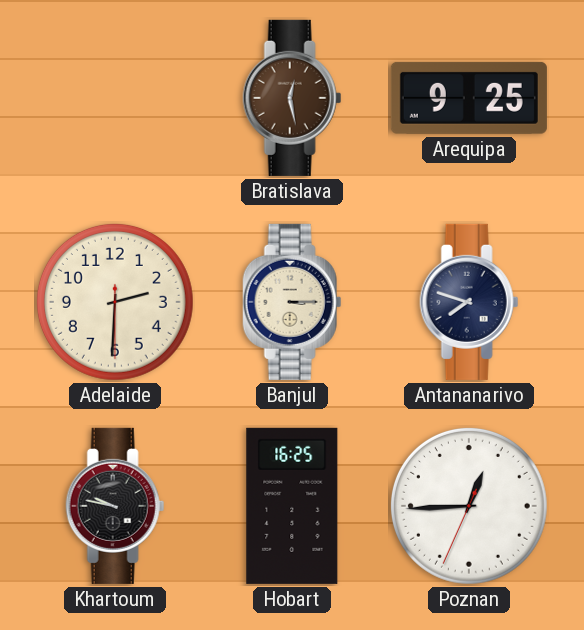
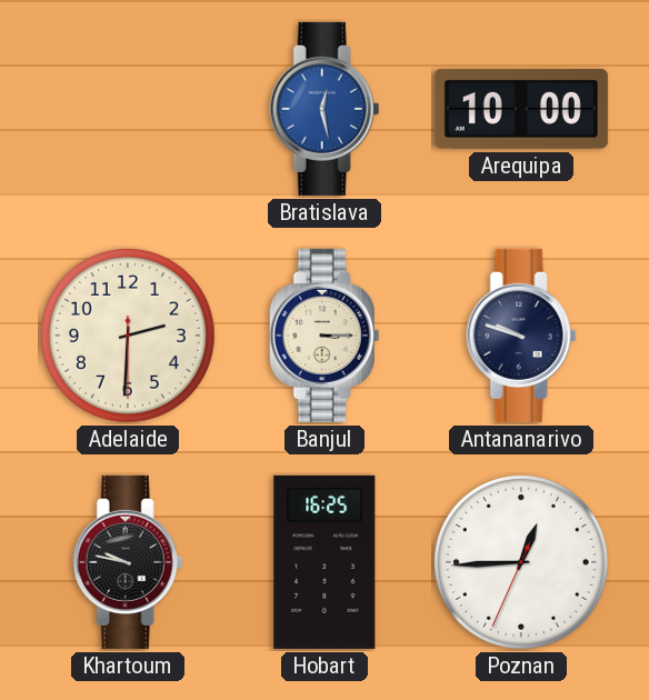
Bratislava dial: brown -> blue
Arequipa: 9:25 -> 10:00
Antananarivo: 7:48 -> 9:48
